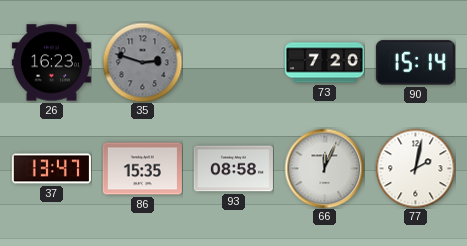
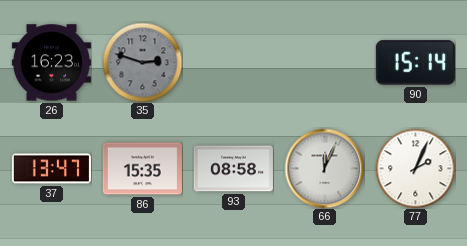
73: 7:20 -> none
77: 2:02 -> 2:04
